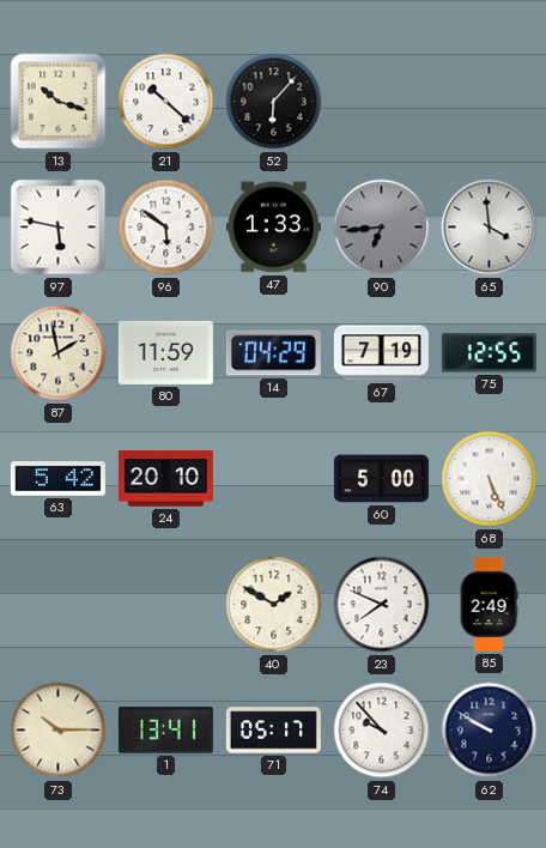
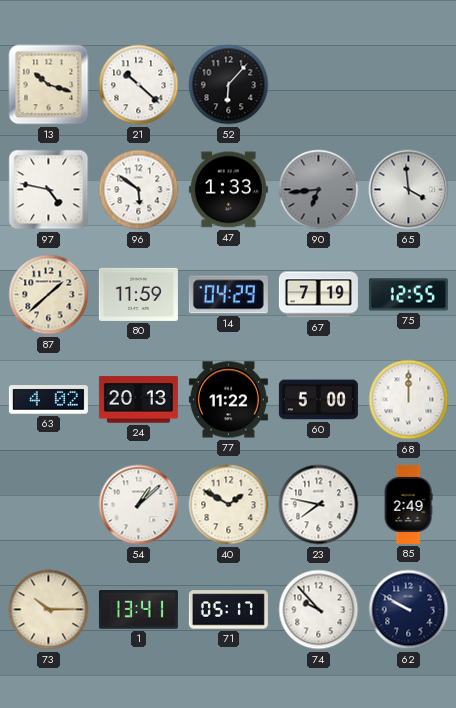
97: 5:47 -> 4:47
87: 1:58 -> 1:38
63: 5:42 -> 4:02
24: 20:10 -> 20:13
77: none -> 11:22
68: 5:26 -> 12:00
54: none -> 1:08
23: 7:49 -> 7:47
